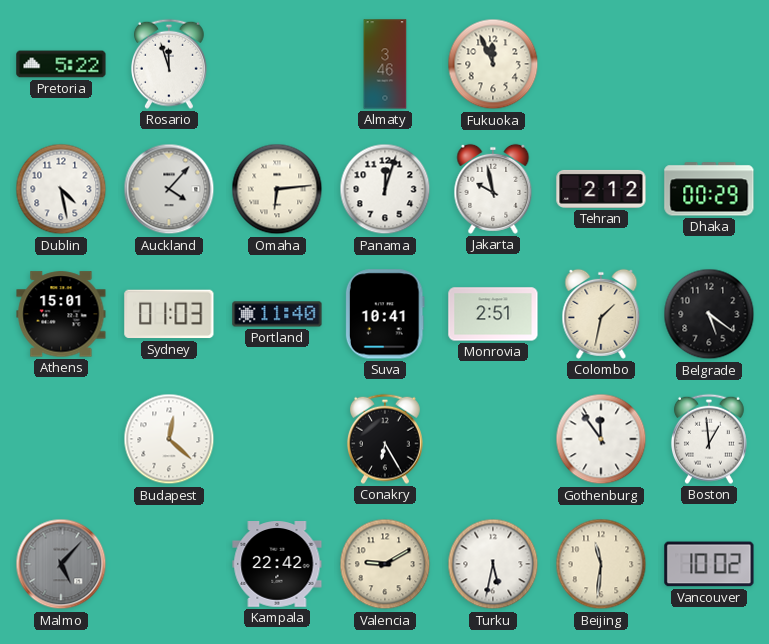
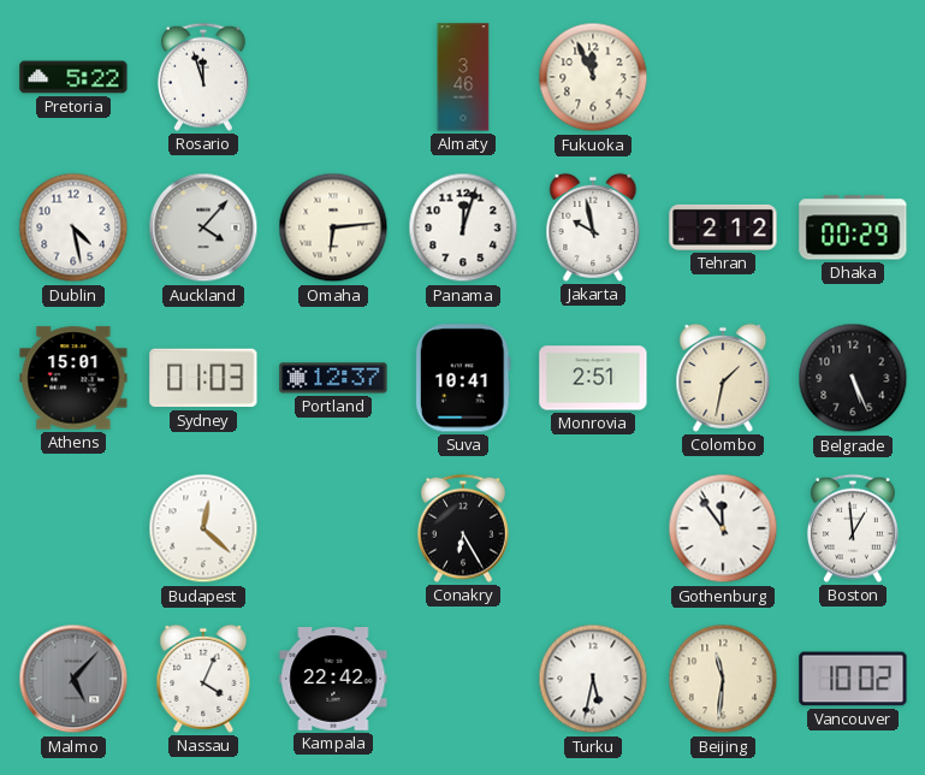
Portland: 11:40 -> 12:37
Belgrade: 5:21 -> 5:26
Nassau: none -> 4:04
Valencia: 9:10 -> none
